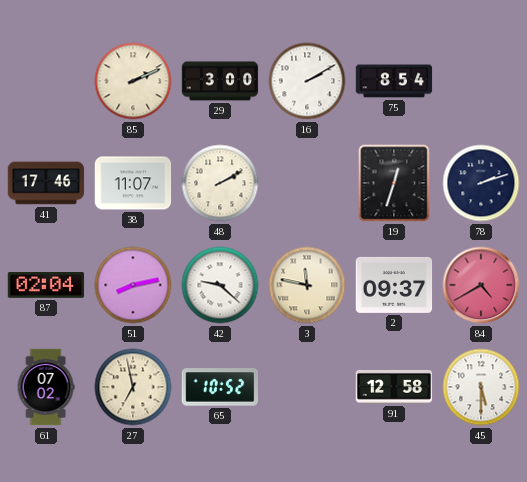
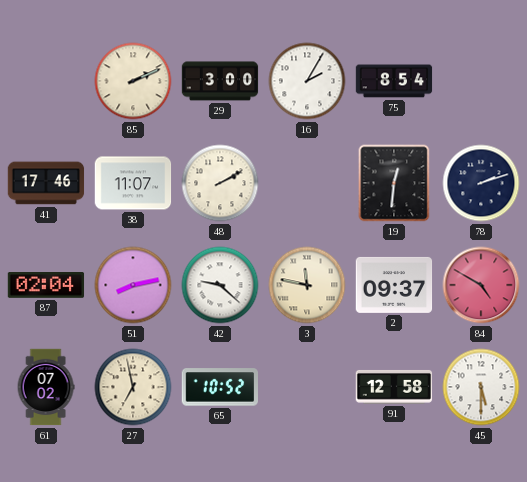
16: 2:10 -> 2:05
19: 12:33 -> 12:31
84: 4:40 -> 4:50
